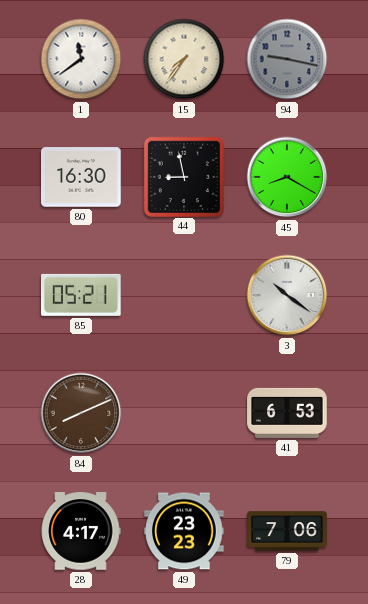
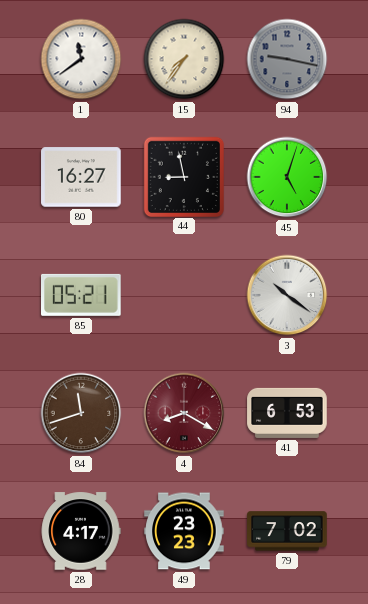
80: 16:30 -> 16:27
45: 8:20 -> 5:03
84: 8:11 -> 11:42
4: none -> 8:20
79: 7:06 -> 7:02
